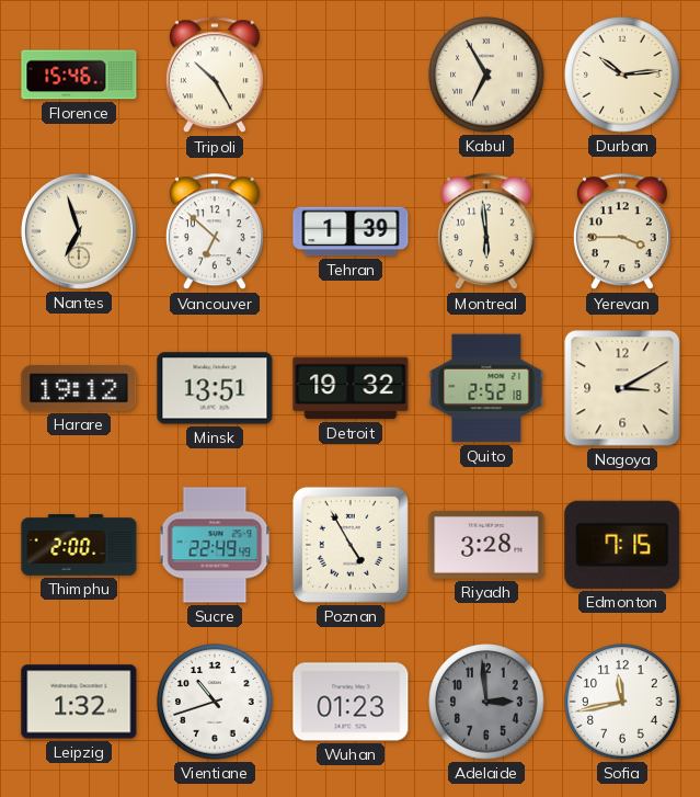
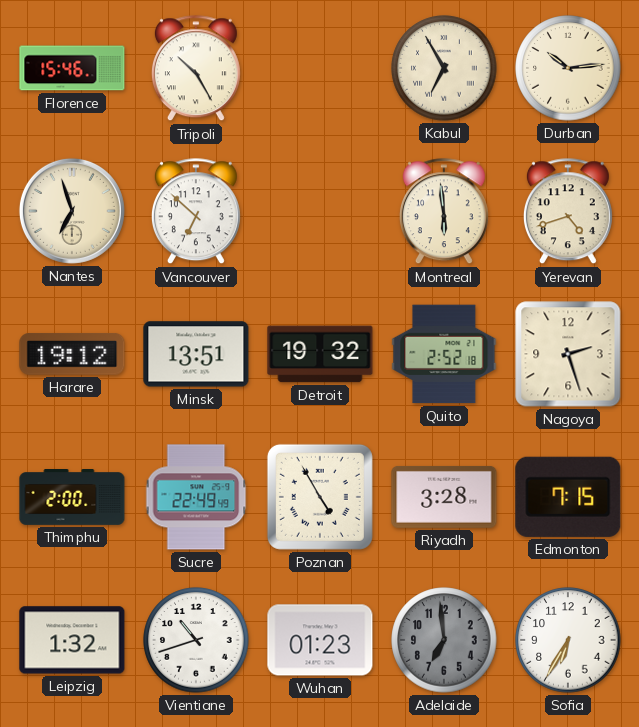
Tehran: 1:39 -> none
Yerevan: 3:45 -> 4:42
Nagoya: 3:10 -> 2:27
Adelaide: 2:59 -> 6:59
Sofia: 11:43 -> 6:35
